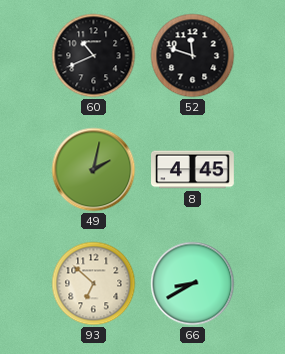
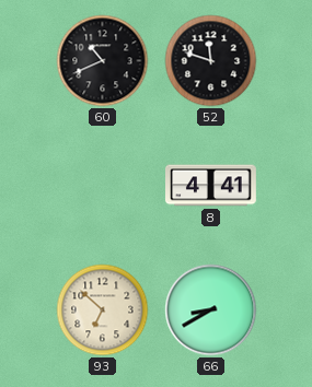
49: 2:02 -> none
8: 4:45 -> 4:41
